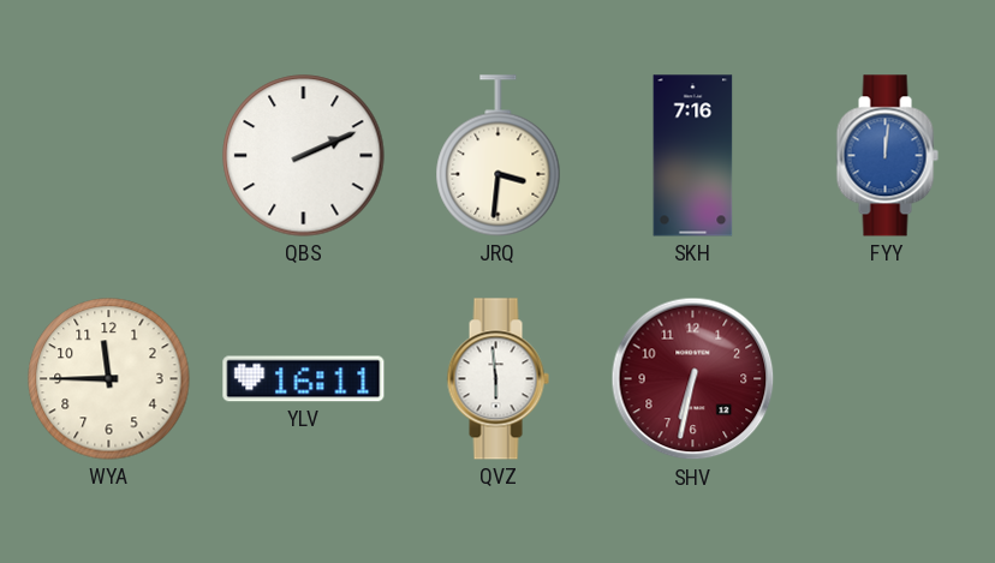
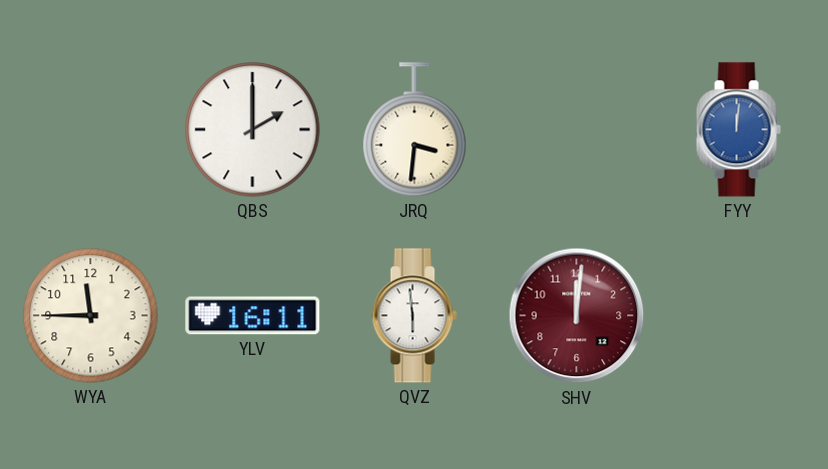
QBS: 2:11 -> 2:00
SKH: 7:16 -> none
SHV: 6:32 -> 12:01
